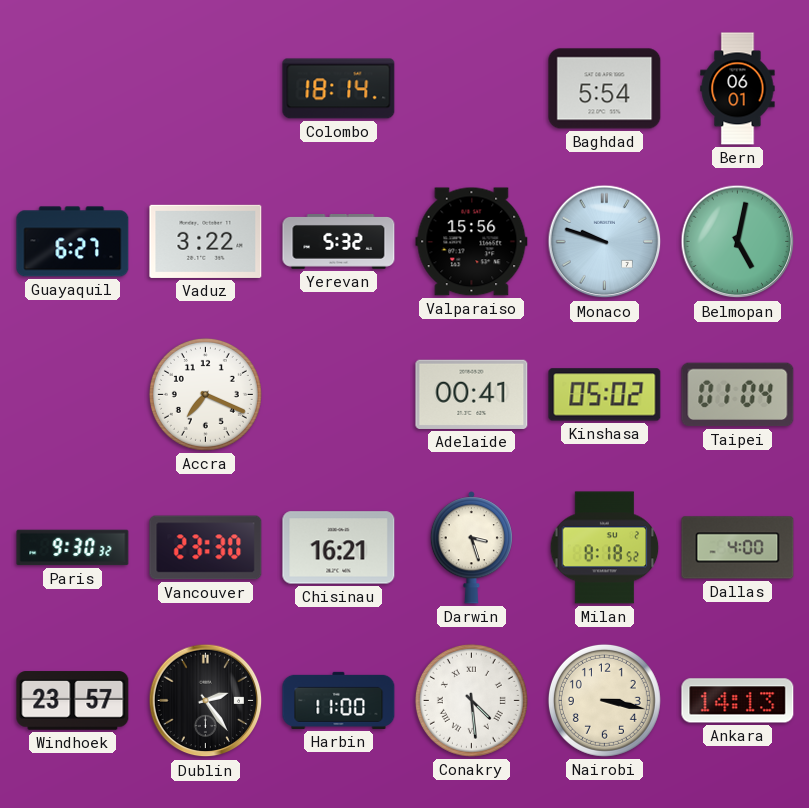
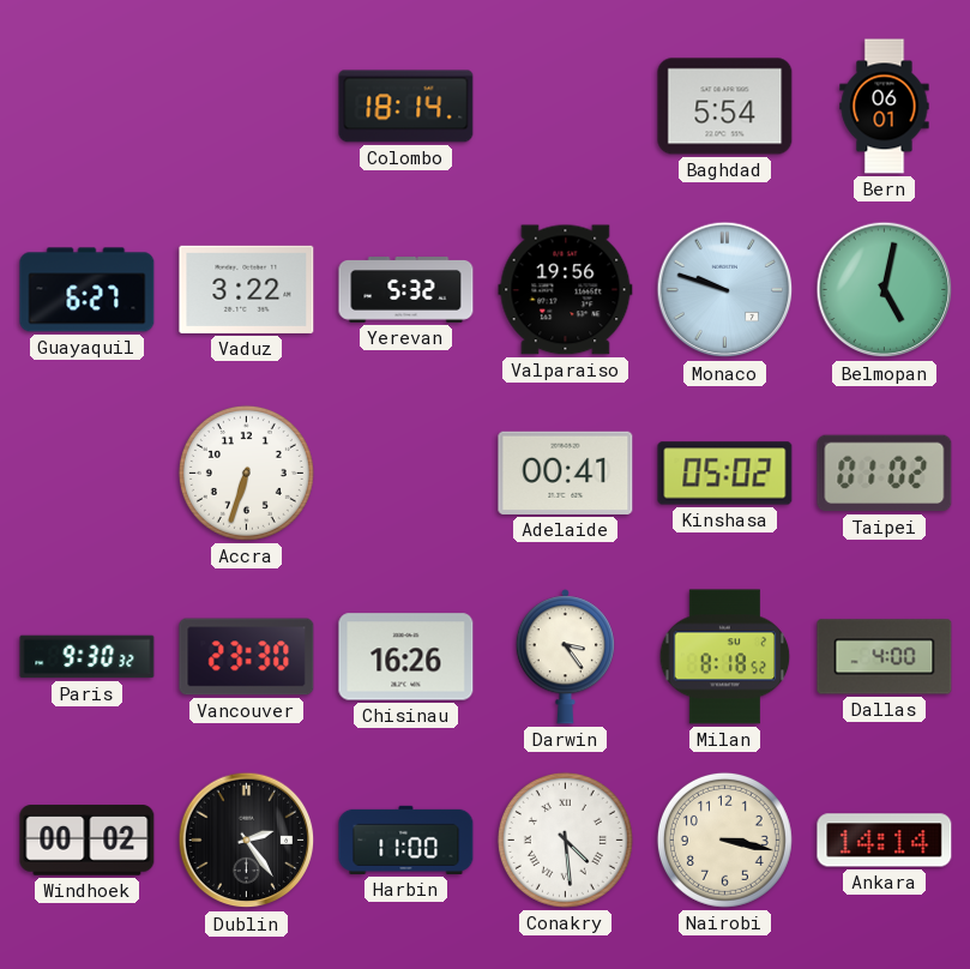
Valparaiso: 15:56 -> 19:56
Accra: 7:19 -> 6:33
Taipei: 01:04 -> 01:02
Chisinau: 16:21 -> 16:26
Darwin: 3:27 -> 3:24
Windhoek: 23:57 -> 00:02
Ankara: 14:13 -> 14:14
